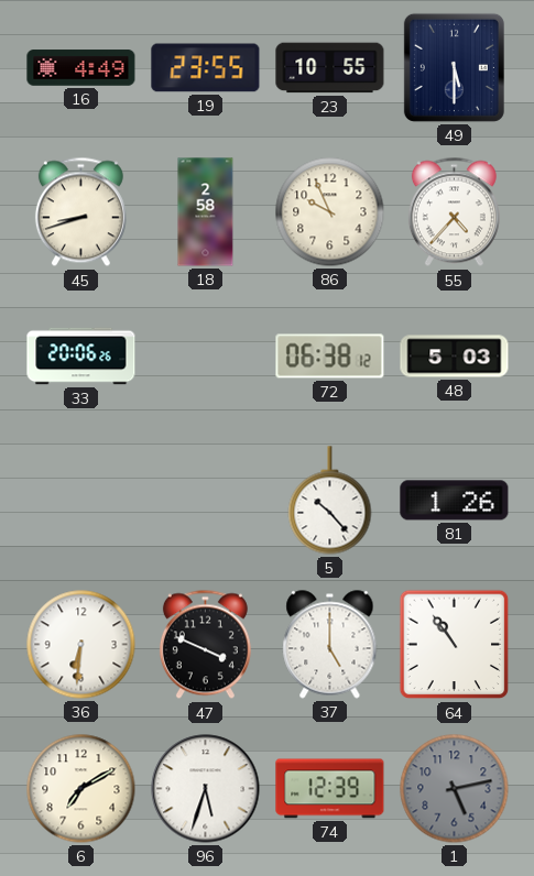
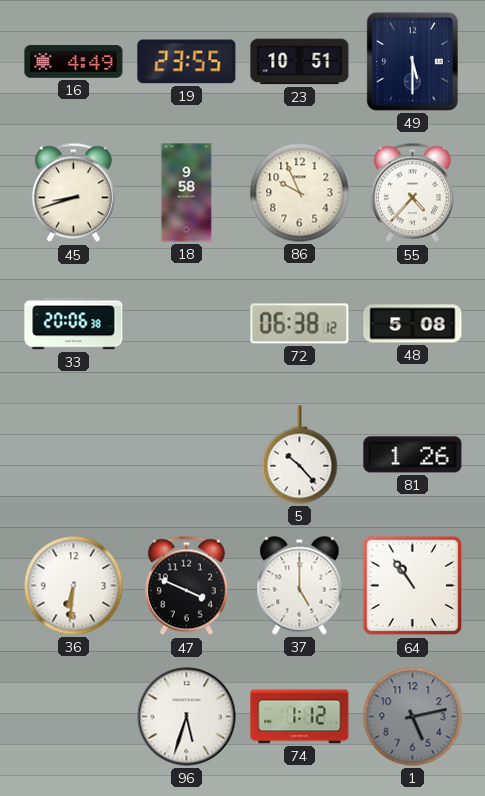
23: 10:55 -> 10:51
18: 2:58 -> 9:58
33: 20:06:26 -> 20:06:38
48: 5:03 -> 5:08
6: 7:10 -> none
74: 12:39 -> 1:12
